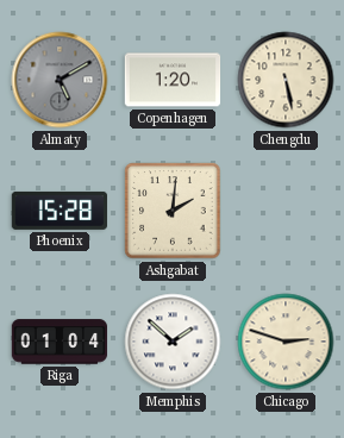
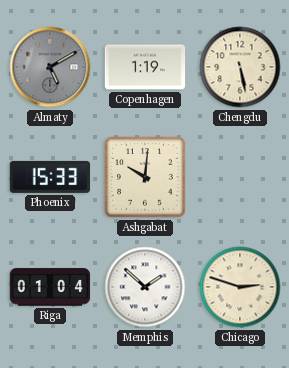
Copenhagen: 1:20 -> 1:19
Phoenix: 15:28 -> 15:33
Ashgabat: 2:01 -> 10:01
